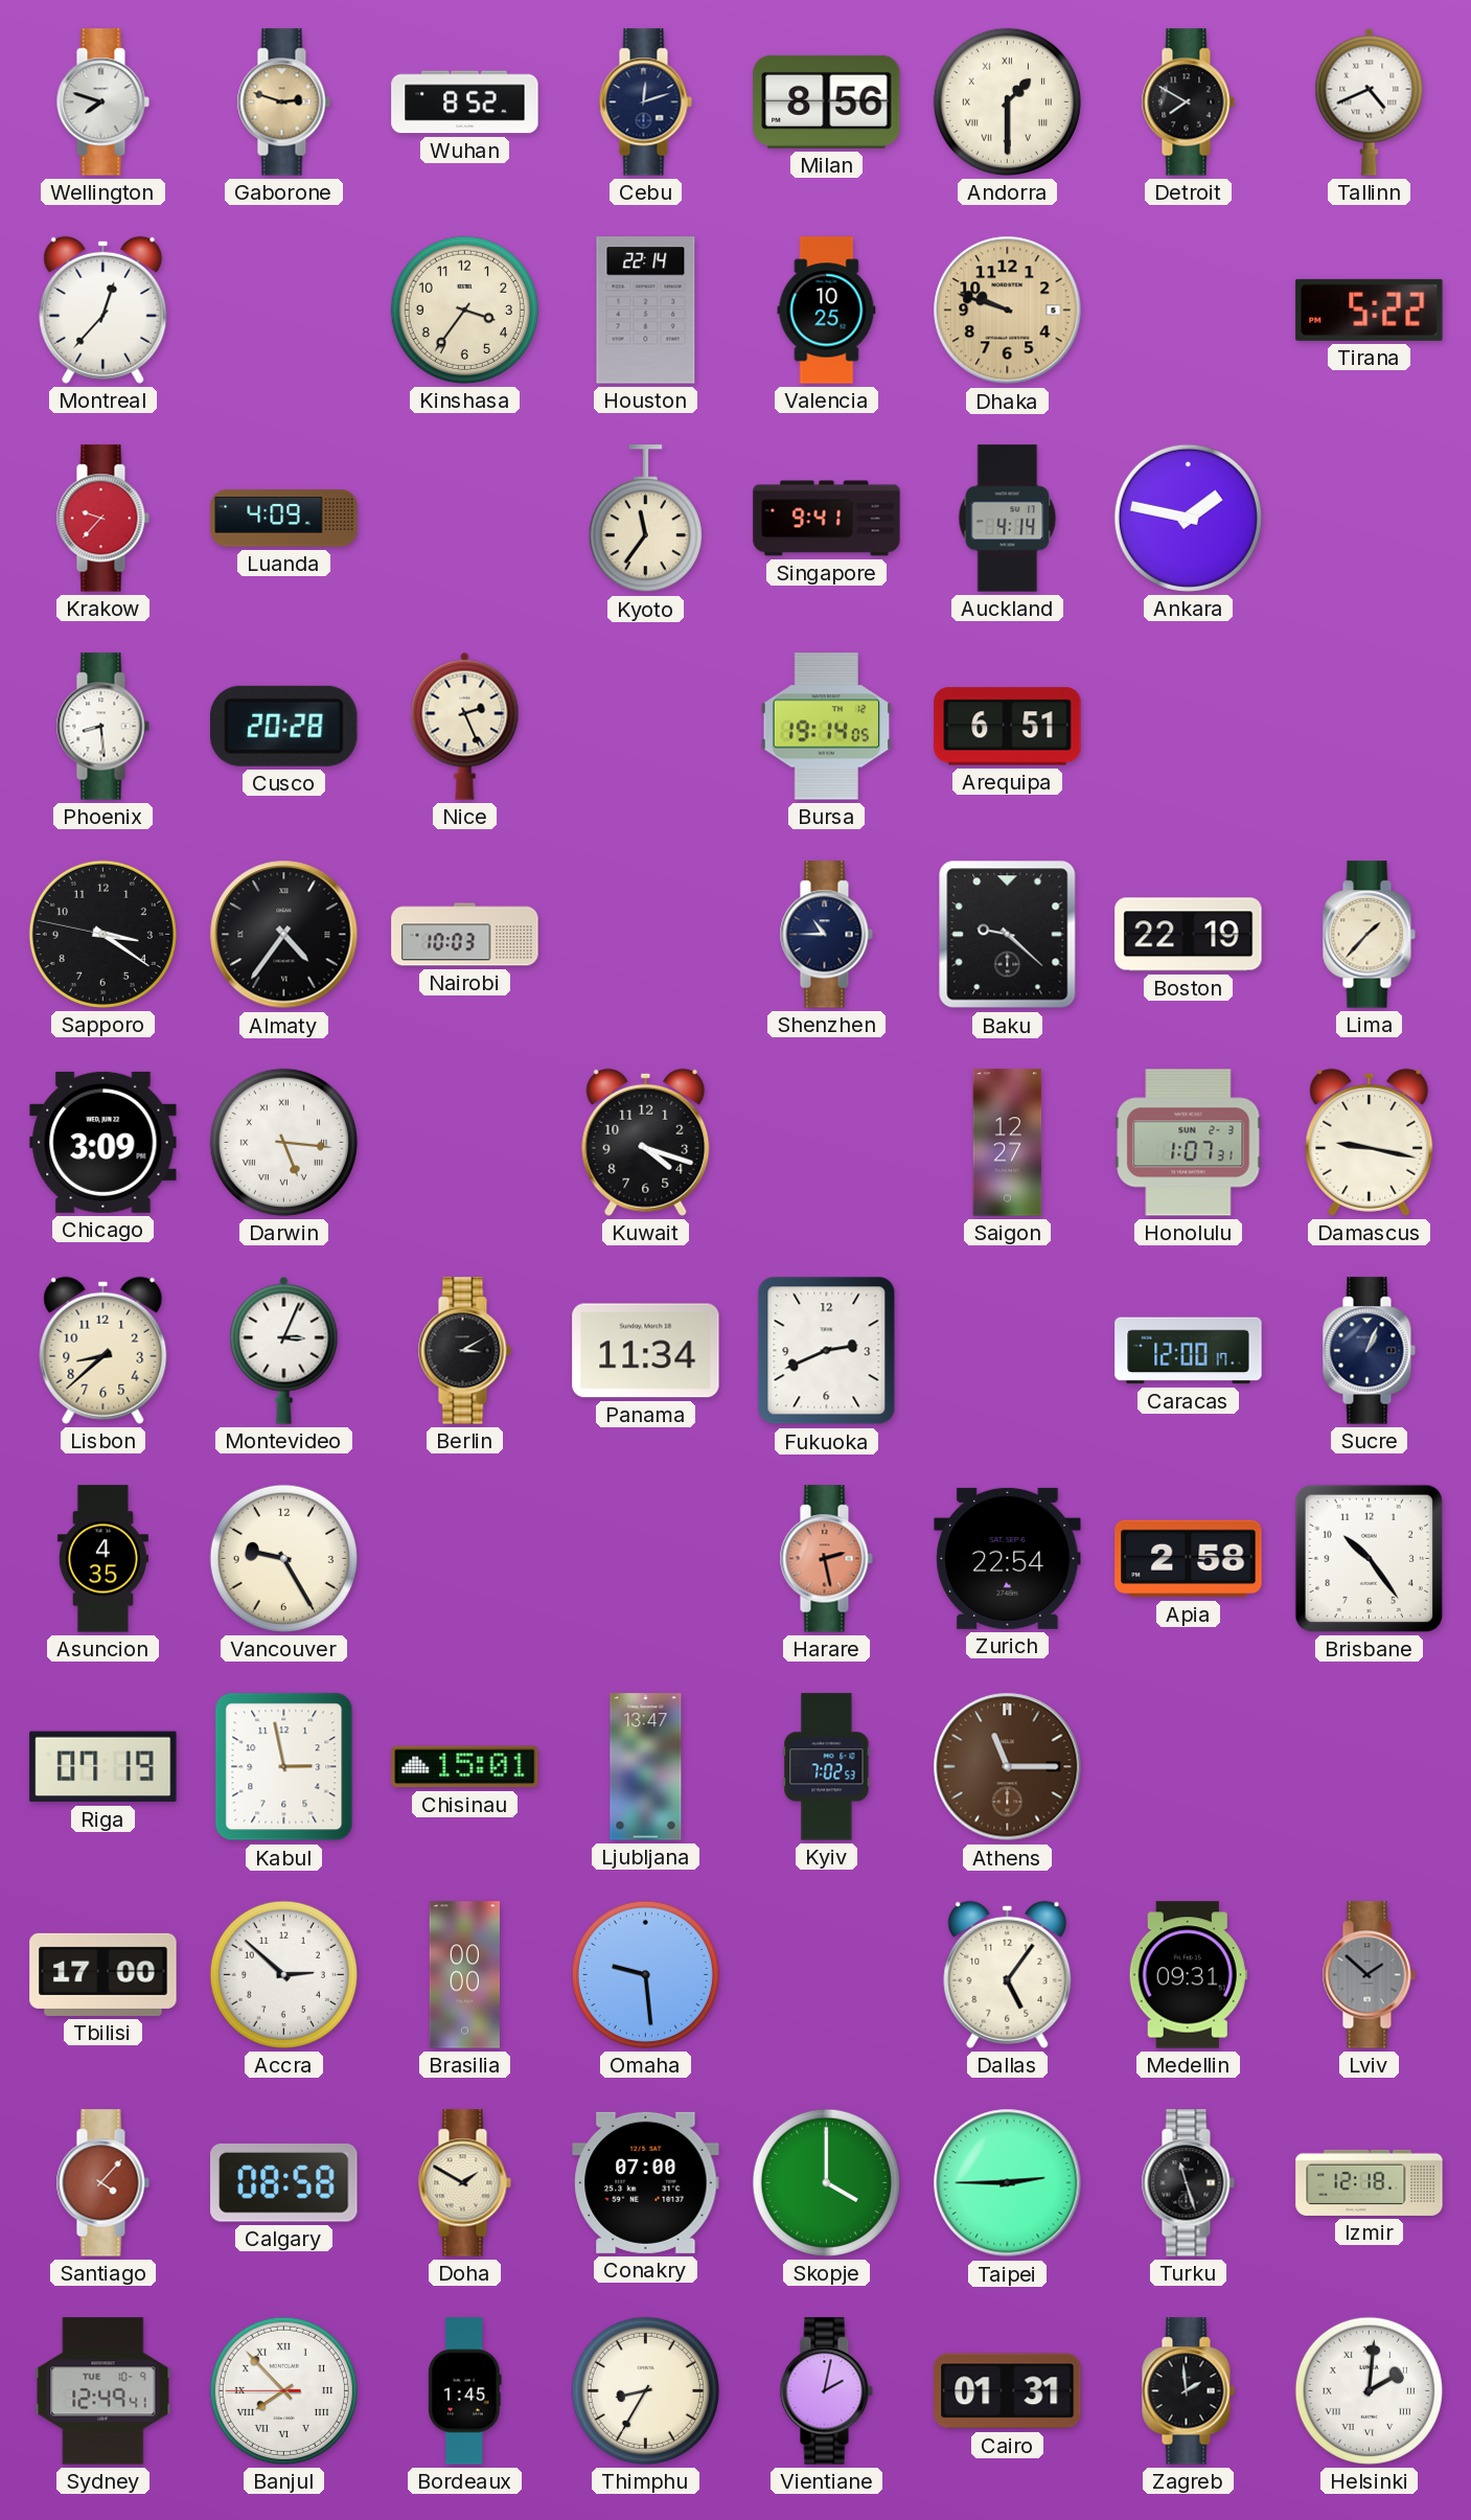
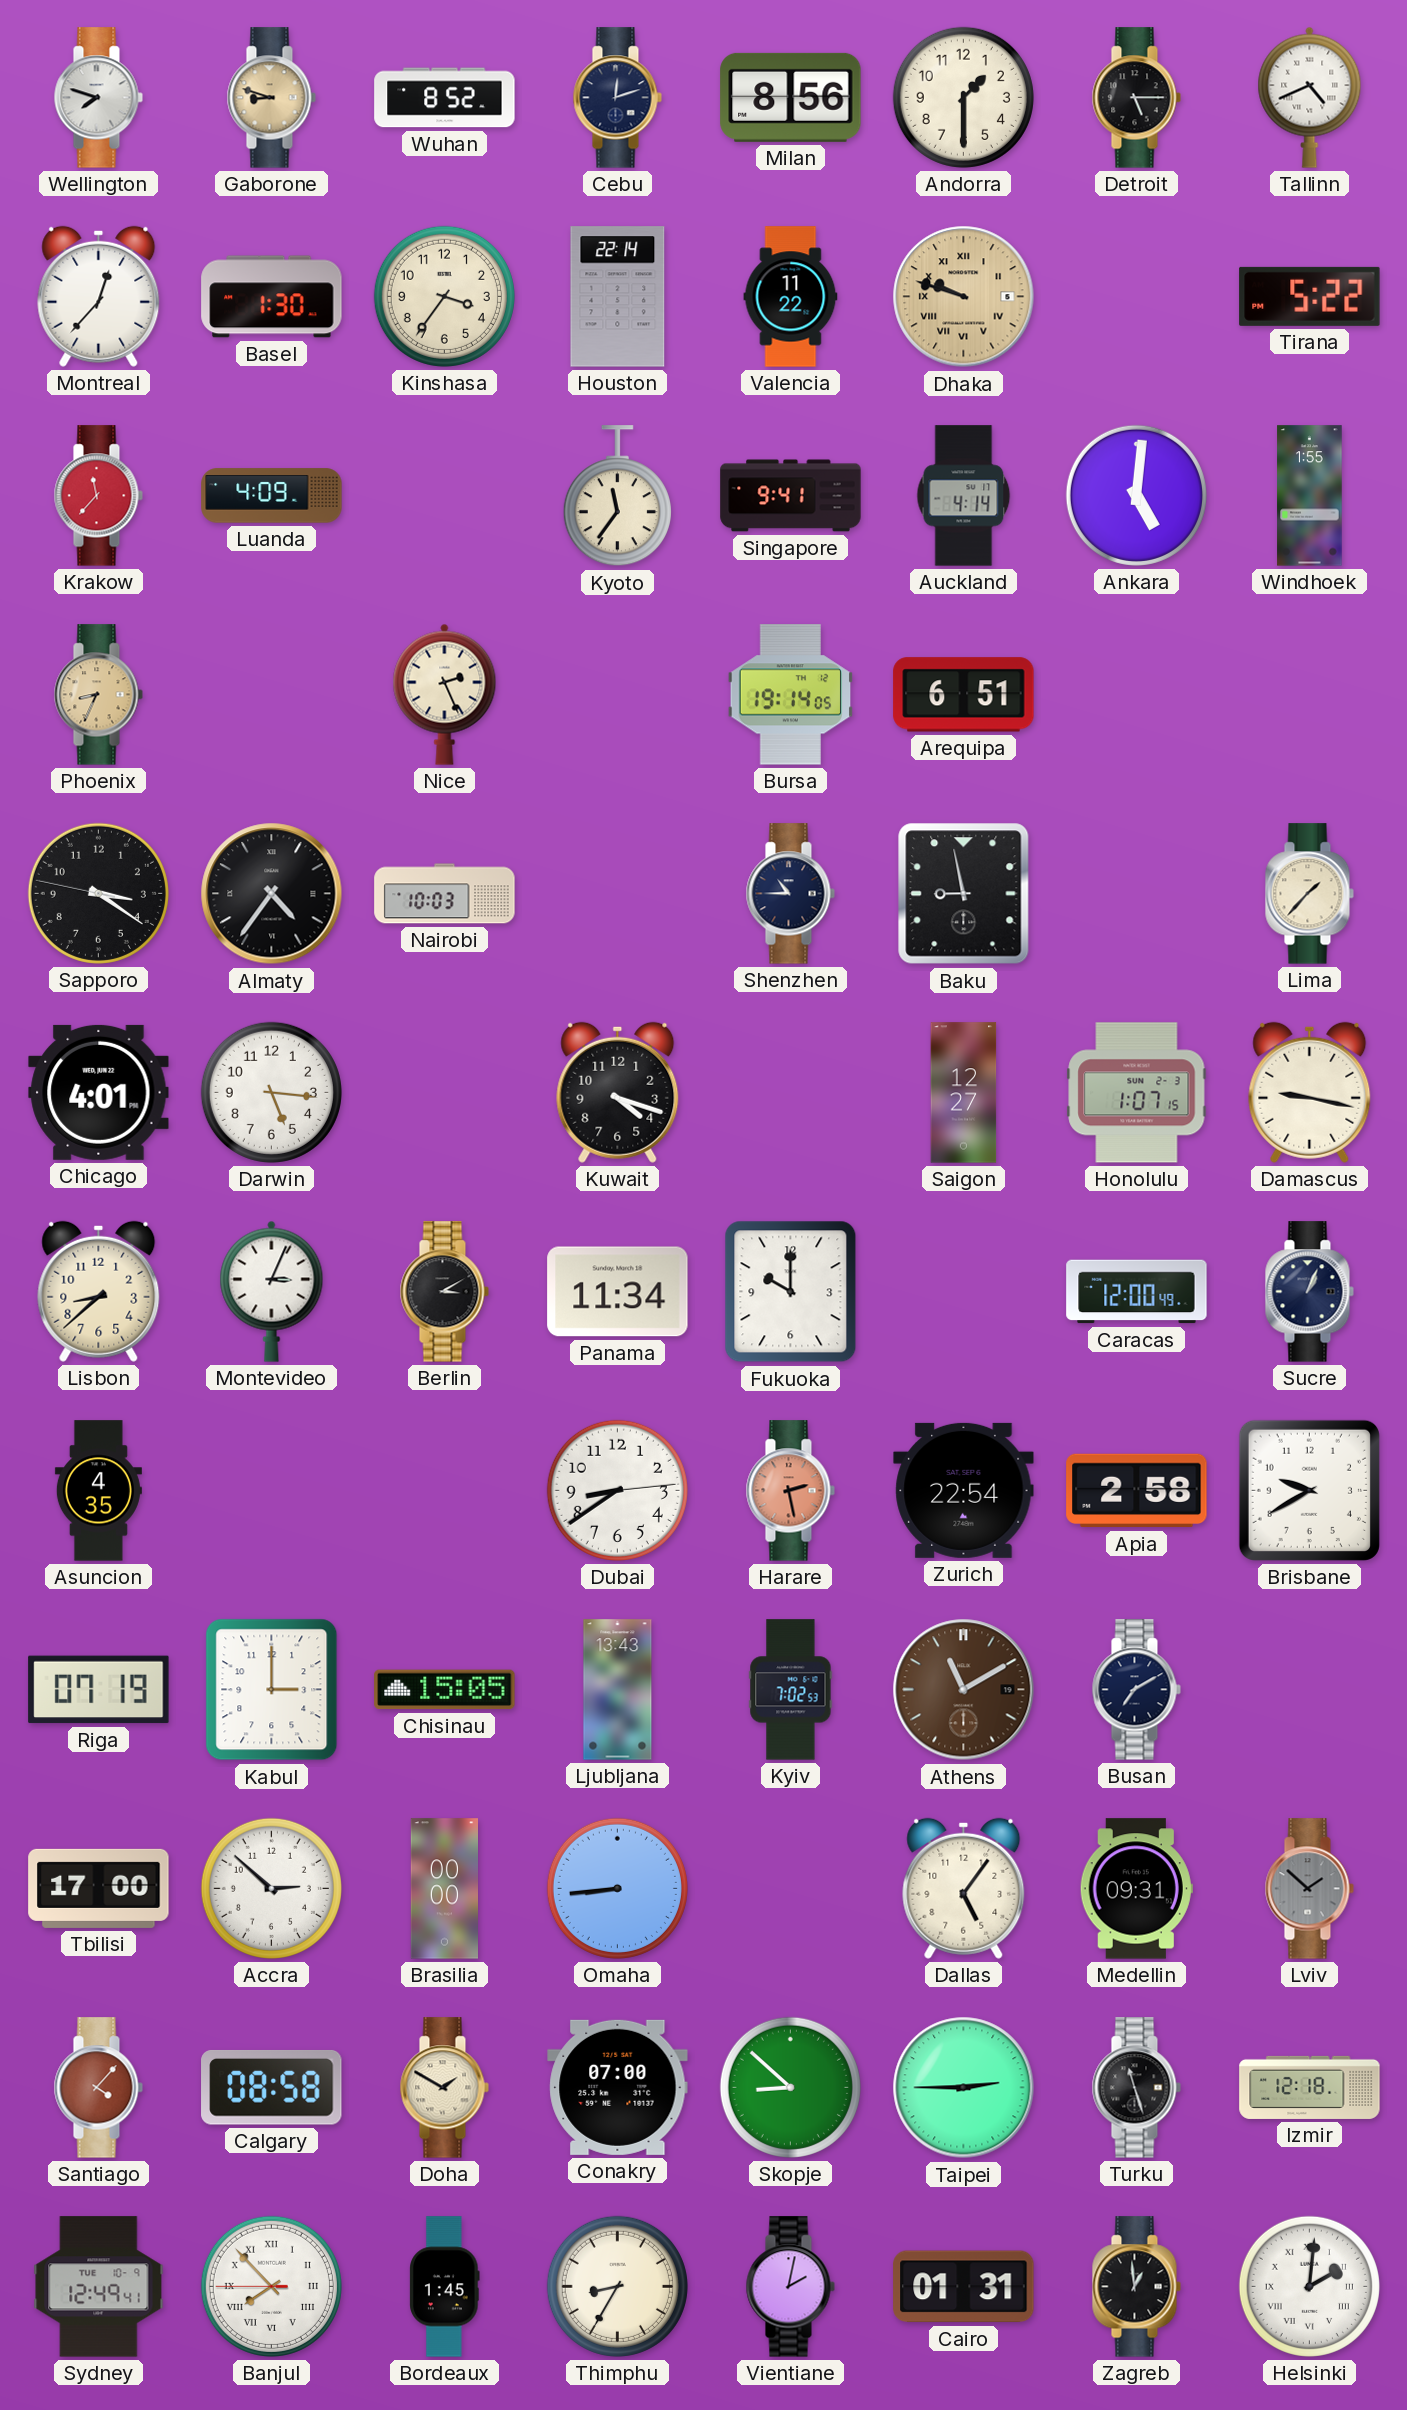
Gaborone: 2:48 -> 8:48
Andorra numerals: Roman -> Arabic
Detroit: 7:50 -> 5:15
Basel: none -> 1:30
Valencia: 10:25 -> 11:22
Dhaka numerals: Arabic -> Roman
Krakow: 9:37 -> 11:37
Ankara: 1:47 -> 5:01
Windhoek: none -> 1:55
Phoenix: 8:29 -> 8:34
Phoenix dial: white -> champagne
Cusco: 20:28 -> none
Baku: 9:22 -> 8:58
Boston: 22:19 -> none
Chicago: 3:09 -> 4:01
Darwin numerals: Roman -> Arabic
Honolulu: 1:07:31 -> 1:07:15
Fukuoka: 2:41 -> 10:00
Caracas: 12:00:17 -> 12:00:49
Vancouver: 9:25 -> none
Dubai: none -> 8:39
Brisbane: 10:24 -> 9:40
Kabul: 2:58 -> 3:00
Chisinau: 15:01 -> 15:05
Ljubljana: 13:47 -> 13:43
Athens: 11:15 -> 11:10
Busan: none -> 7:10
Omaha: 9:29 -> 8:44
Skopje: 4:00 -> 8:52
Zagreb: 1:59 -> 12:59
